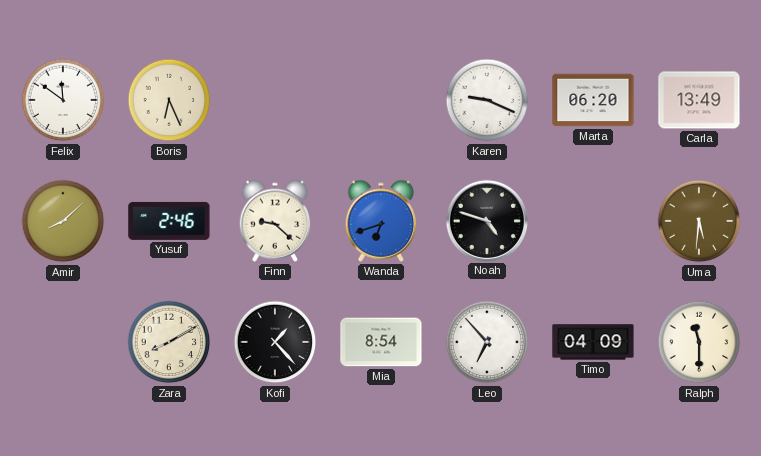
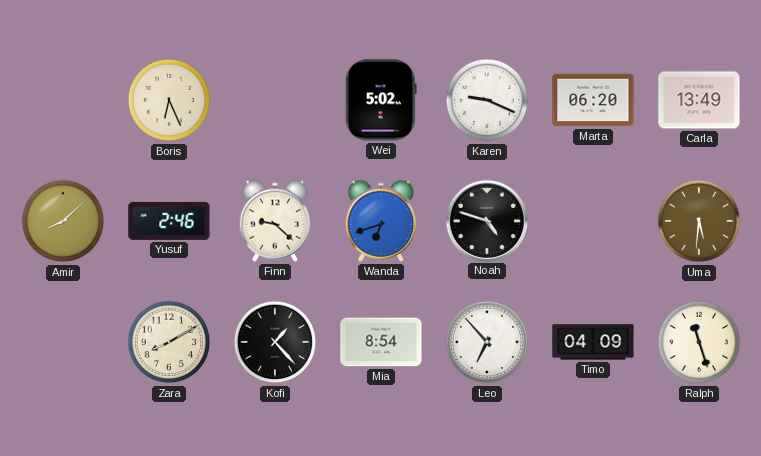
Felix: 11:51 -> none
Wei: none -> 5:02
Ralph: 11:30 -> 11:27
